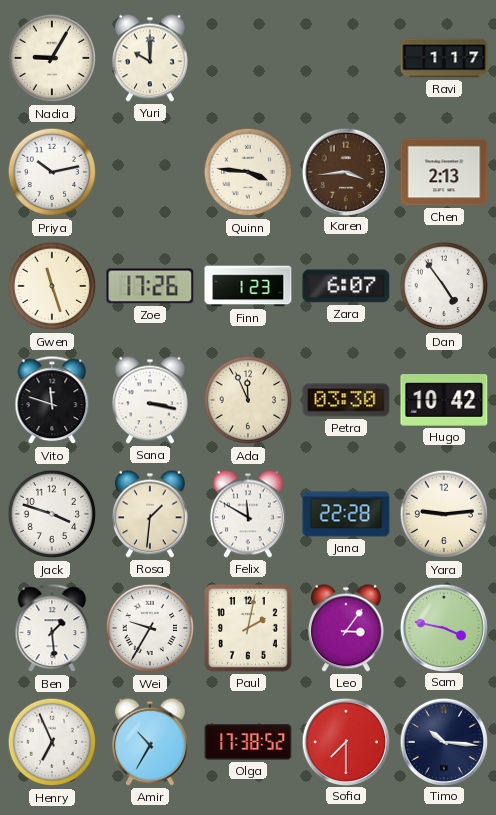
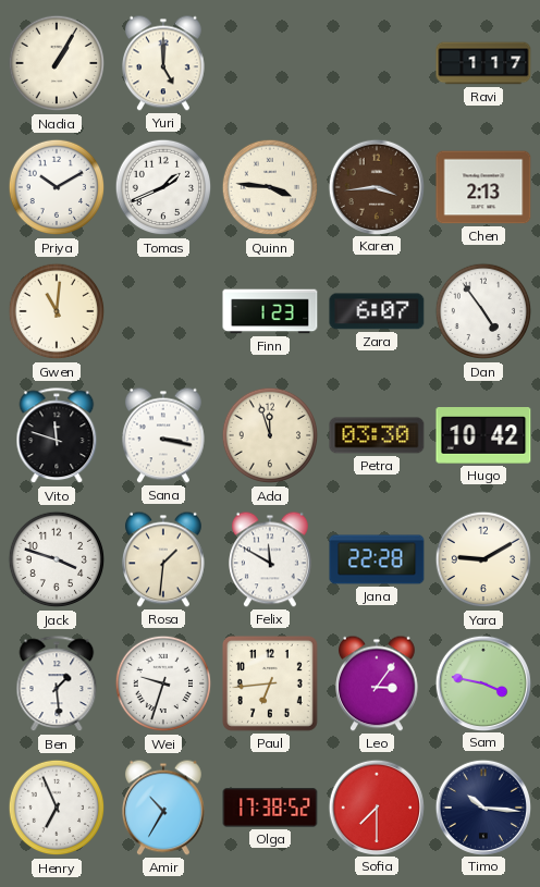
Nadia: 9:05 -> 1:05
Yuri: 10:00 -> 5:00
Priya: 10:13 -> 10:10
Tomas: none -> 1:41
Gwen: 11:27 -> 11:01
Zoe: 17:26 -> none
Ada: 11:56 -> 11:57
Yara: 9:14 -> 9:10
Wei: 9:35 -> 9:33
Paul: 2:02 -> 6:44
